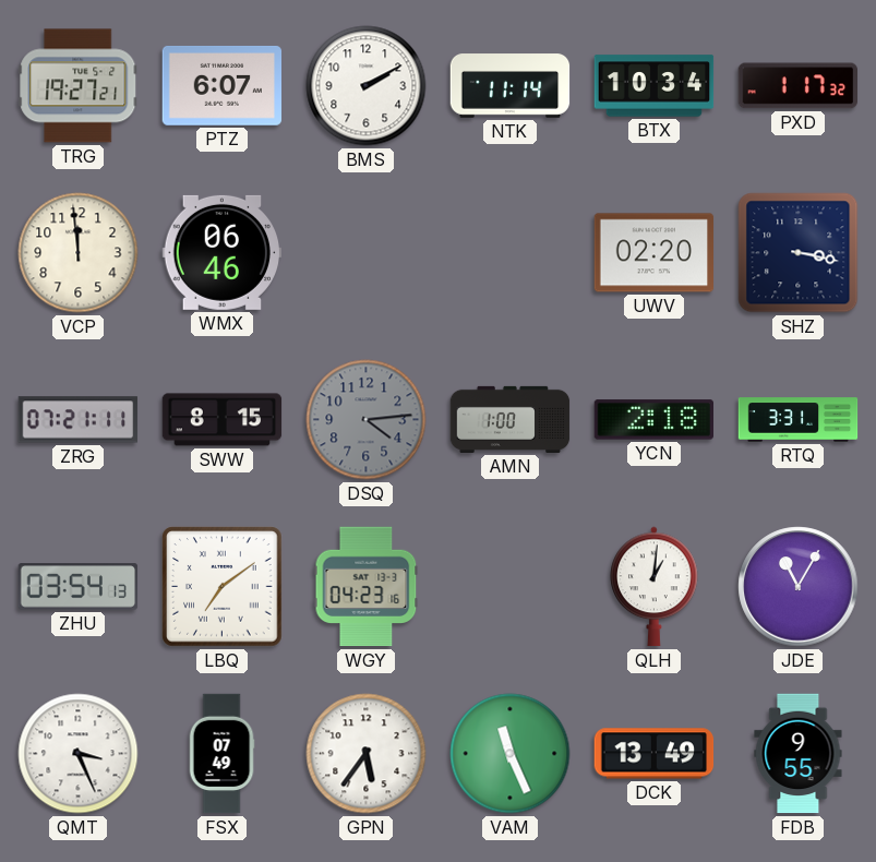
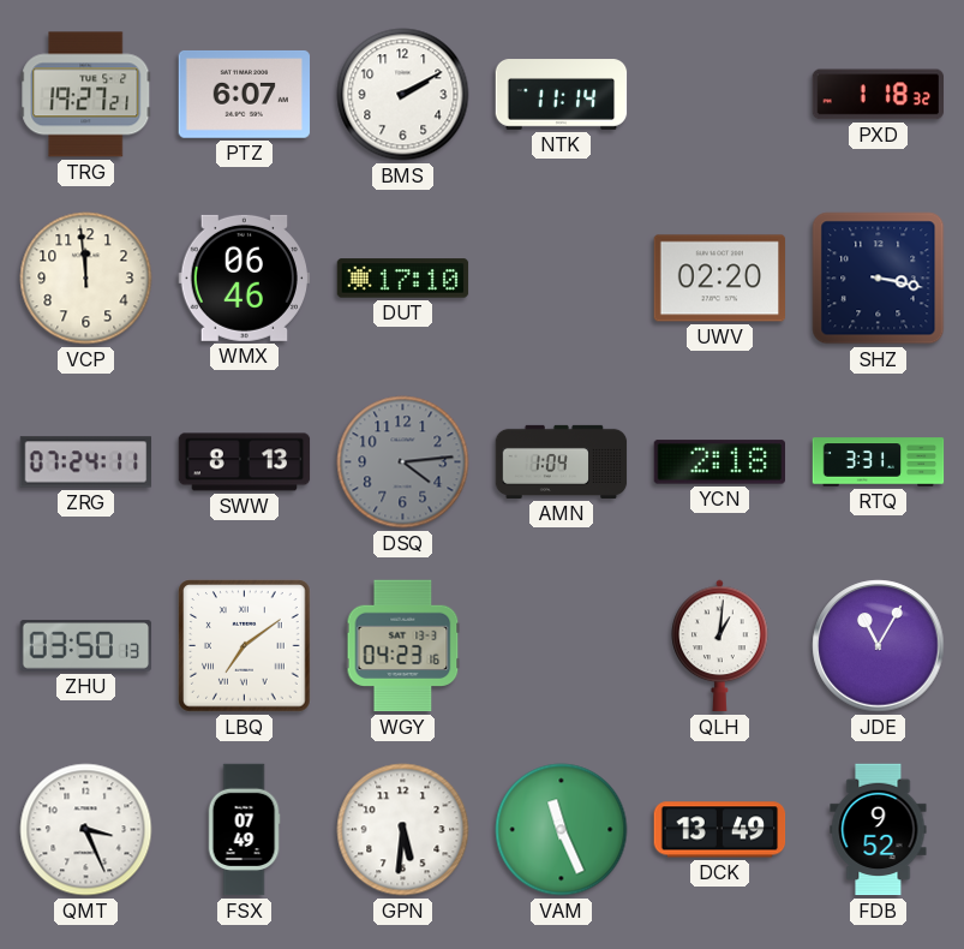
BTX: 10:34 -> none
PXD: 1:17 -> 1:18
DUT: none -> 17:10
ZRG: 07:21 -> 07:24
SWW: 8:15 -> 8:13
AMN: 1:00 -> 1:04
ZHU: 03:54 -> 03:50
GPN: 5:36 -> 5:31
FDB: 9:55 -> 9:52
